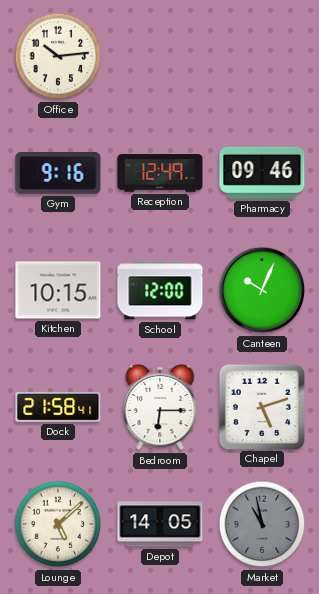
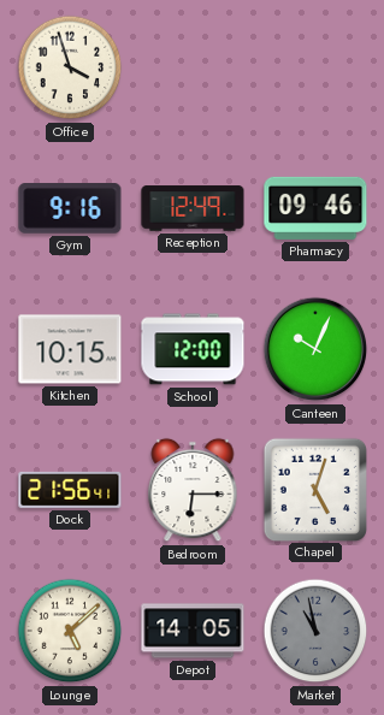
Office: 10:14 -> 3:57
Dock: 21:58 -> 21:56
Chapel: 5:12 -> 5:03
